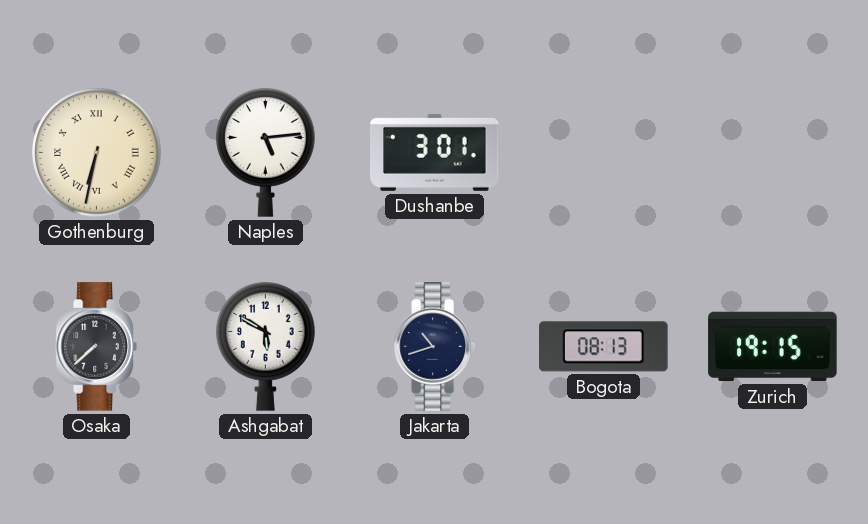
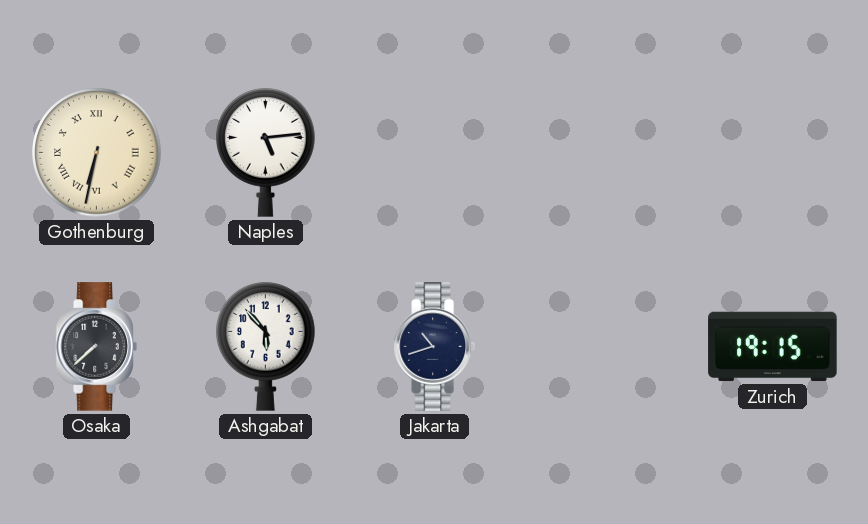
Dushanbe: 3:01 -> none
Ashgabat: 5:50 -> 5:53
Bogota: 08:13 -> none
